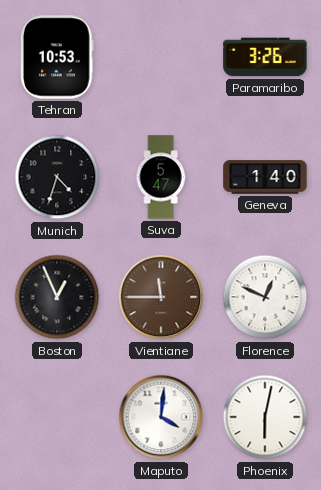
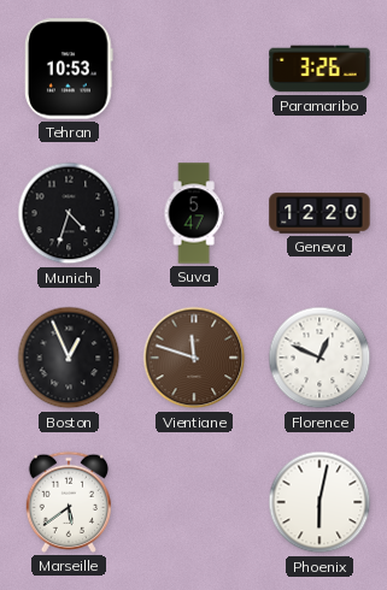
Geneva: 1:40 -> 12:20
Vientiane: 11:45 -> 11:48
Marseille: none -> 5:39
Maputo: 4:01 -> none
